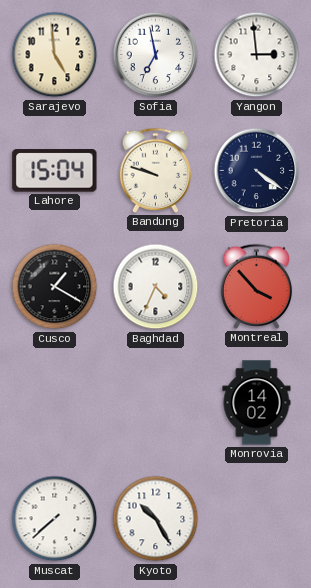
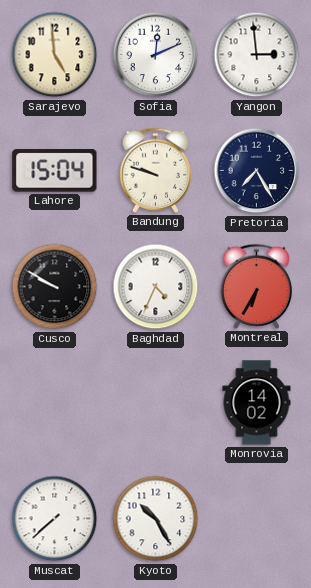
Sofia: 6:58 -> 12:11
Pretoria: 4:21 -> 7:25
Cusco: 1:20 -> 9:50
Montreal: 3:53 -> 6:35
